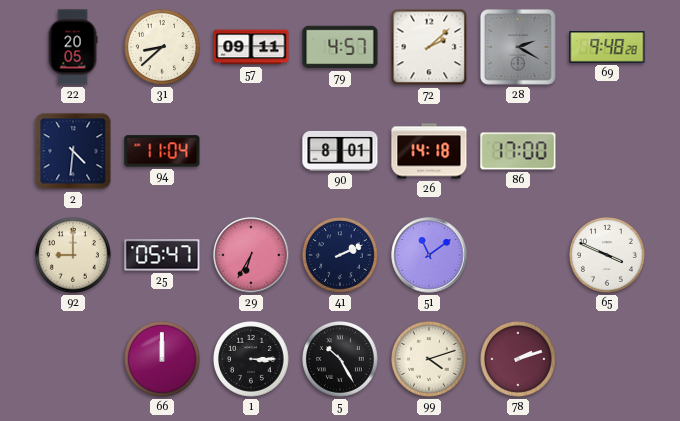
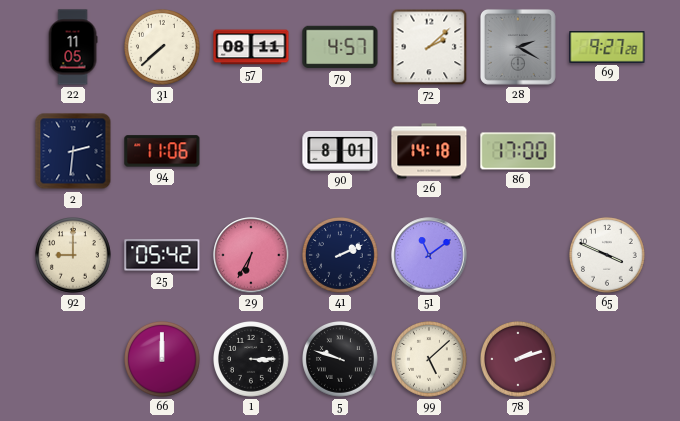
22: 20:05 -> 11:05
31: 8:38 -> 7:38
57: 09:11 -> 08:11
69: 9:48 -> 9:27
2: 4:31 -> 2:31
94: 11:04 -> 11:06
25: 05:47 -> 05:42
5: 10:25 -> 9:48
99: 4:12 -> 5:08
